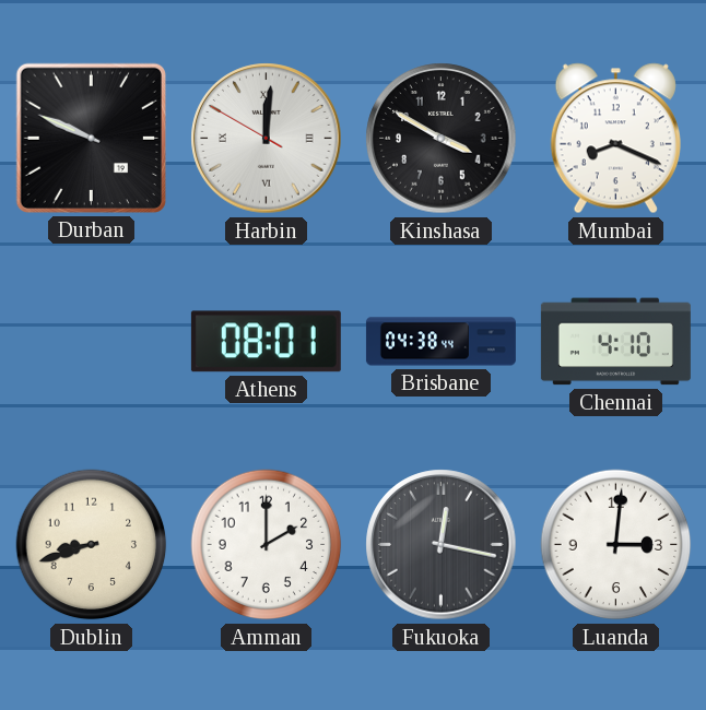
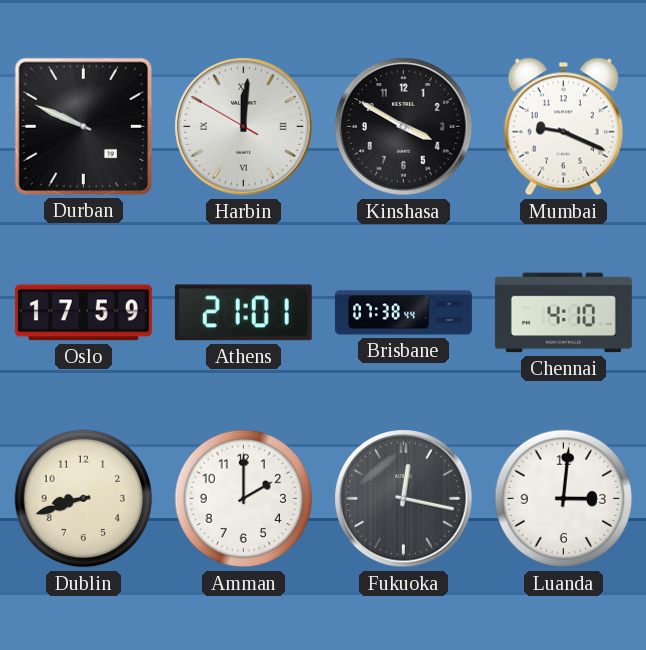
Mumbai: 8:19 -> 9:19
Oslo: none -> 17:59
Athens: 08:01 -> 21:01
Brisbane: 04:38 -> 07:38
